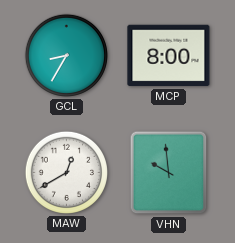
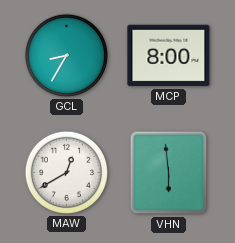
VHN: 9:59 -> 5:59
